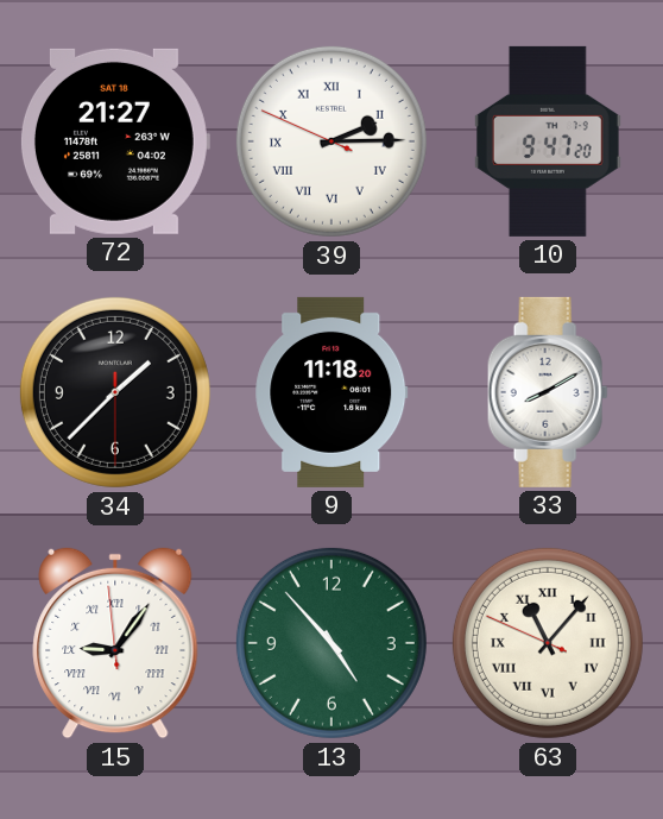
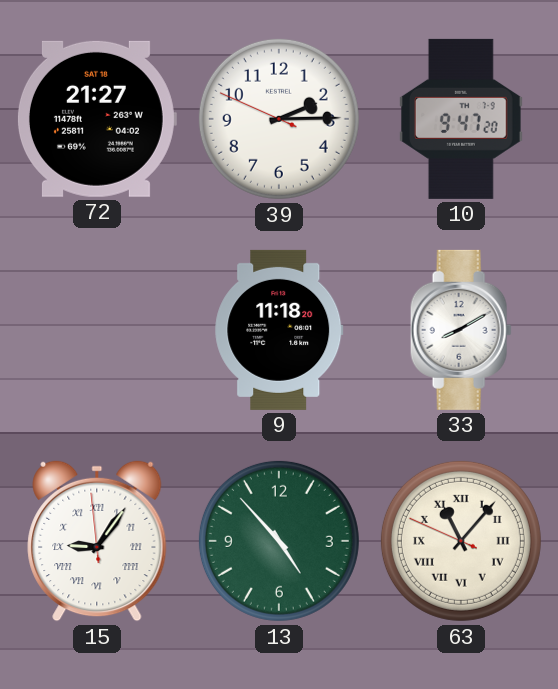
39 numerals: Roman -> Arabic
34: 1:37 -> none
